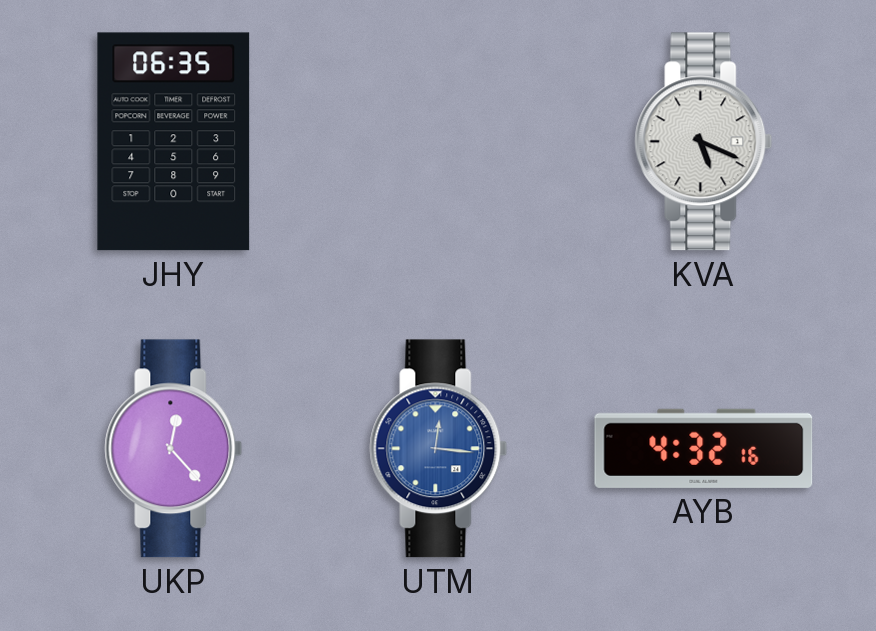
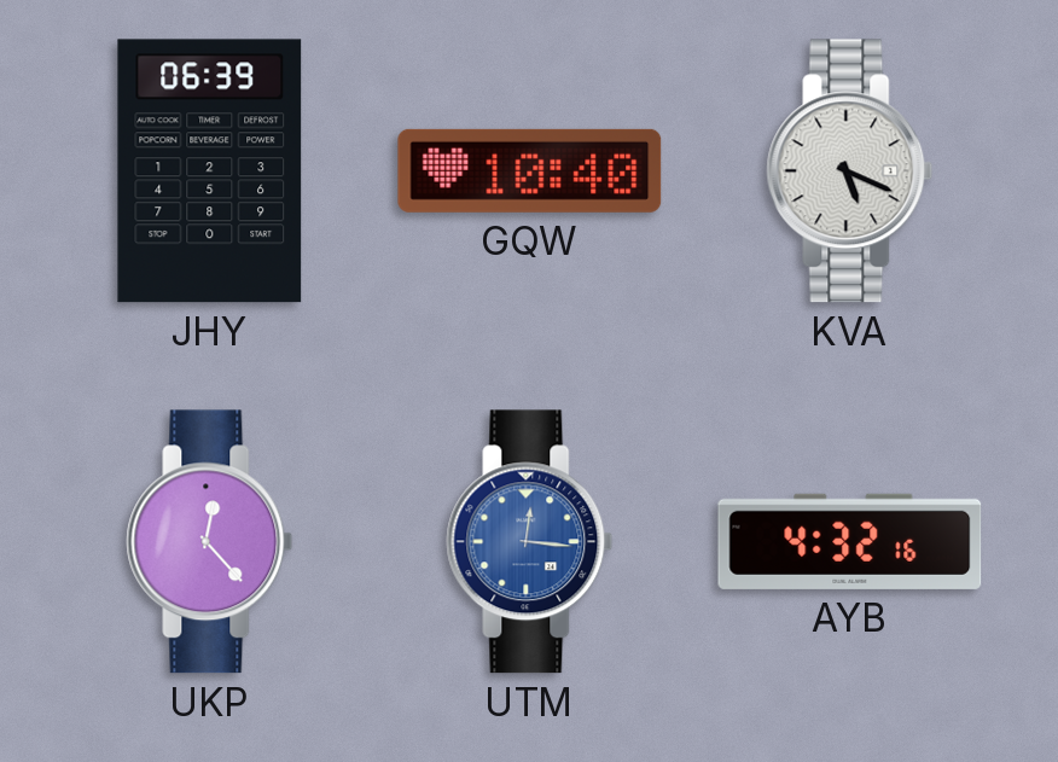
JHY: 06:35 -> 06:39
GQW: none -> 10:40
